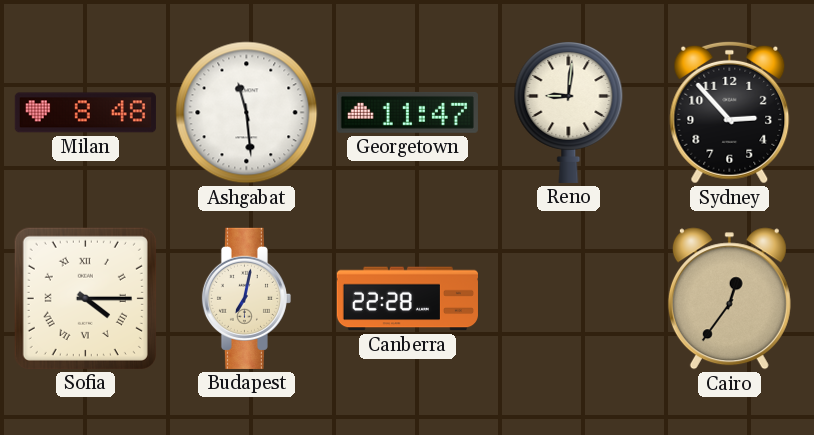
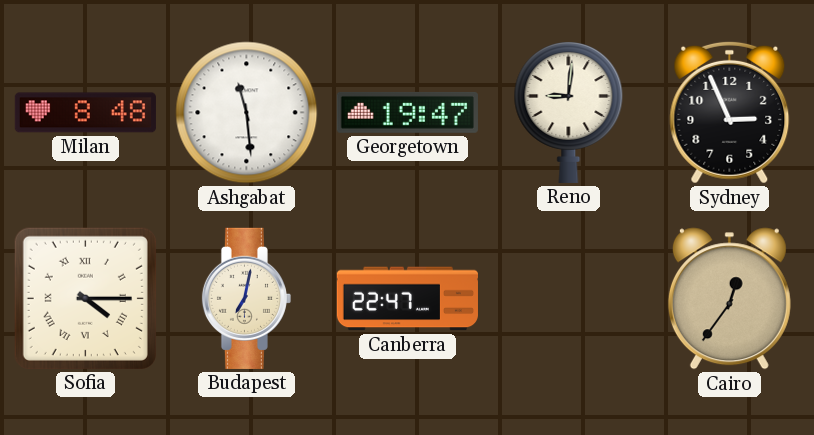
Georgetown: 11:47 -> 19:47
Sydney: 2:53 -> 2:56
Canberra: 22:28 -> 22:47
